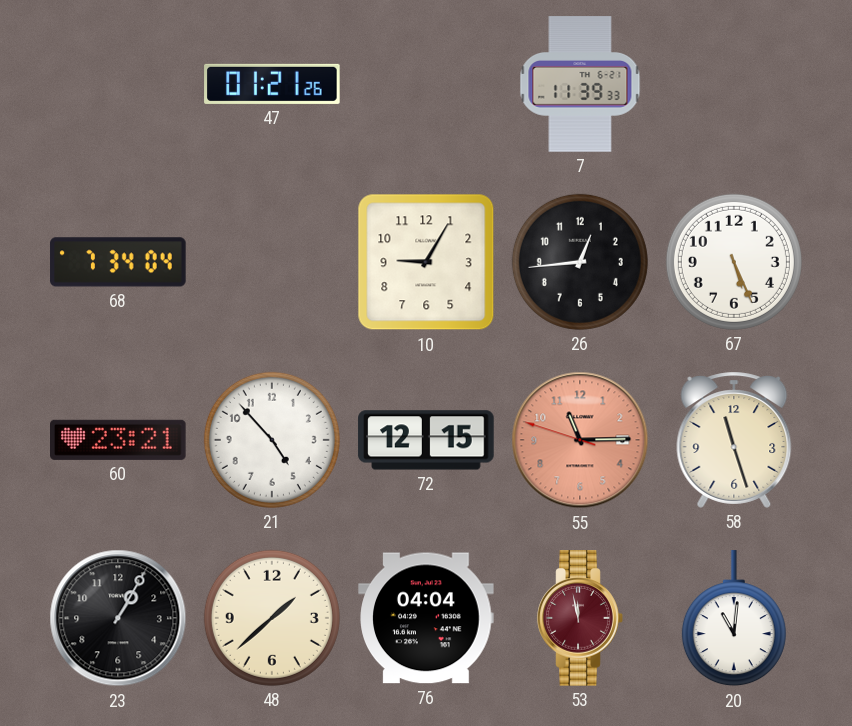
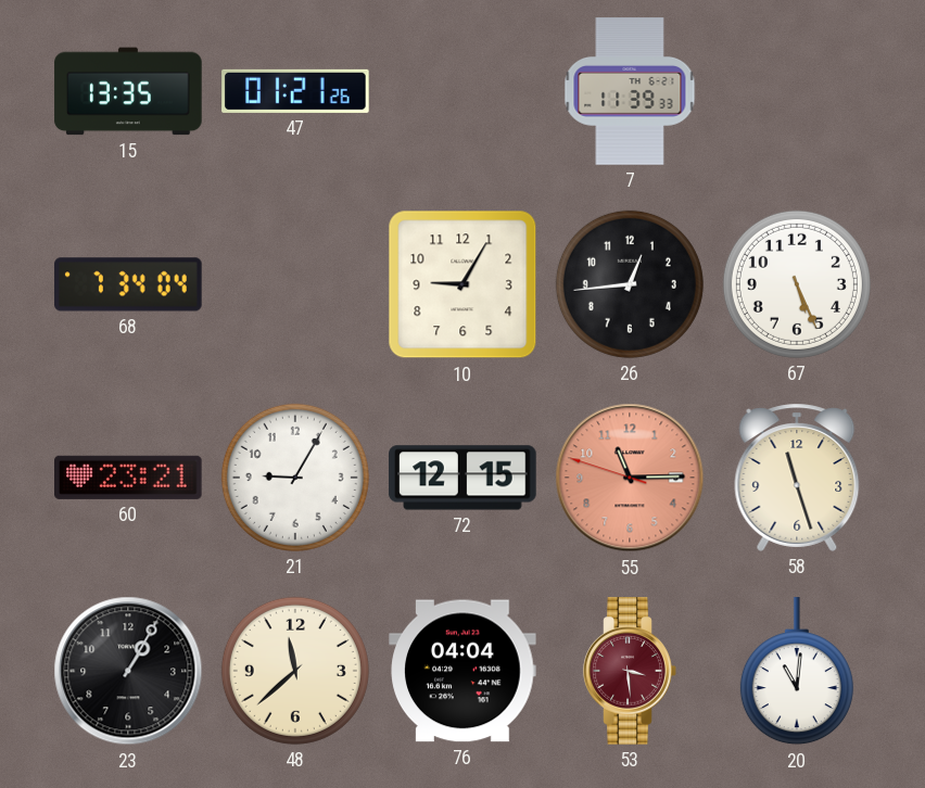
15: none -> 13:35
21: 4:53 -> 9:05
48: 1:38 -> 11:38
53: 11:58 -> 3:29
